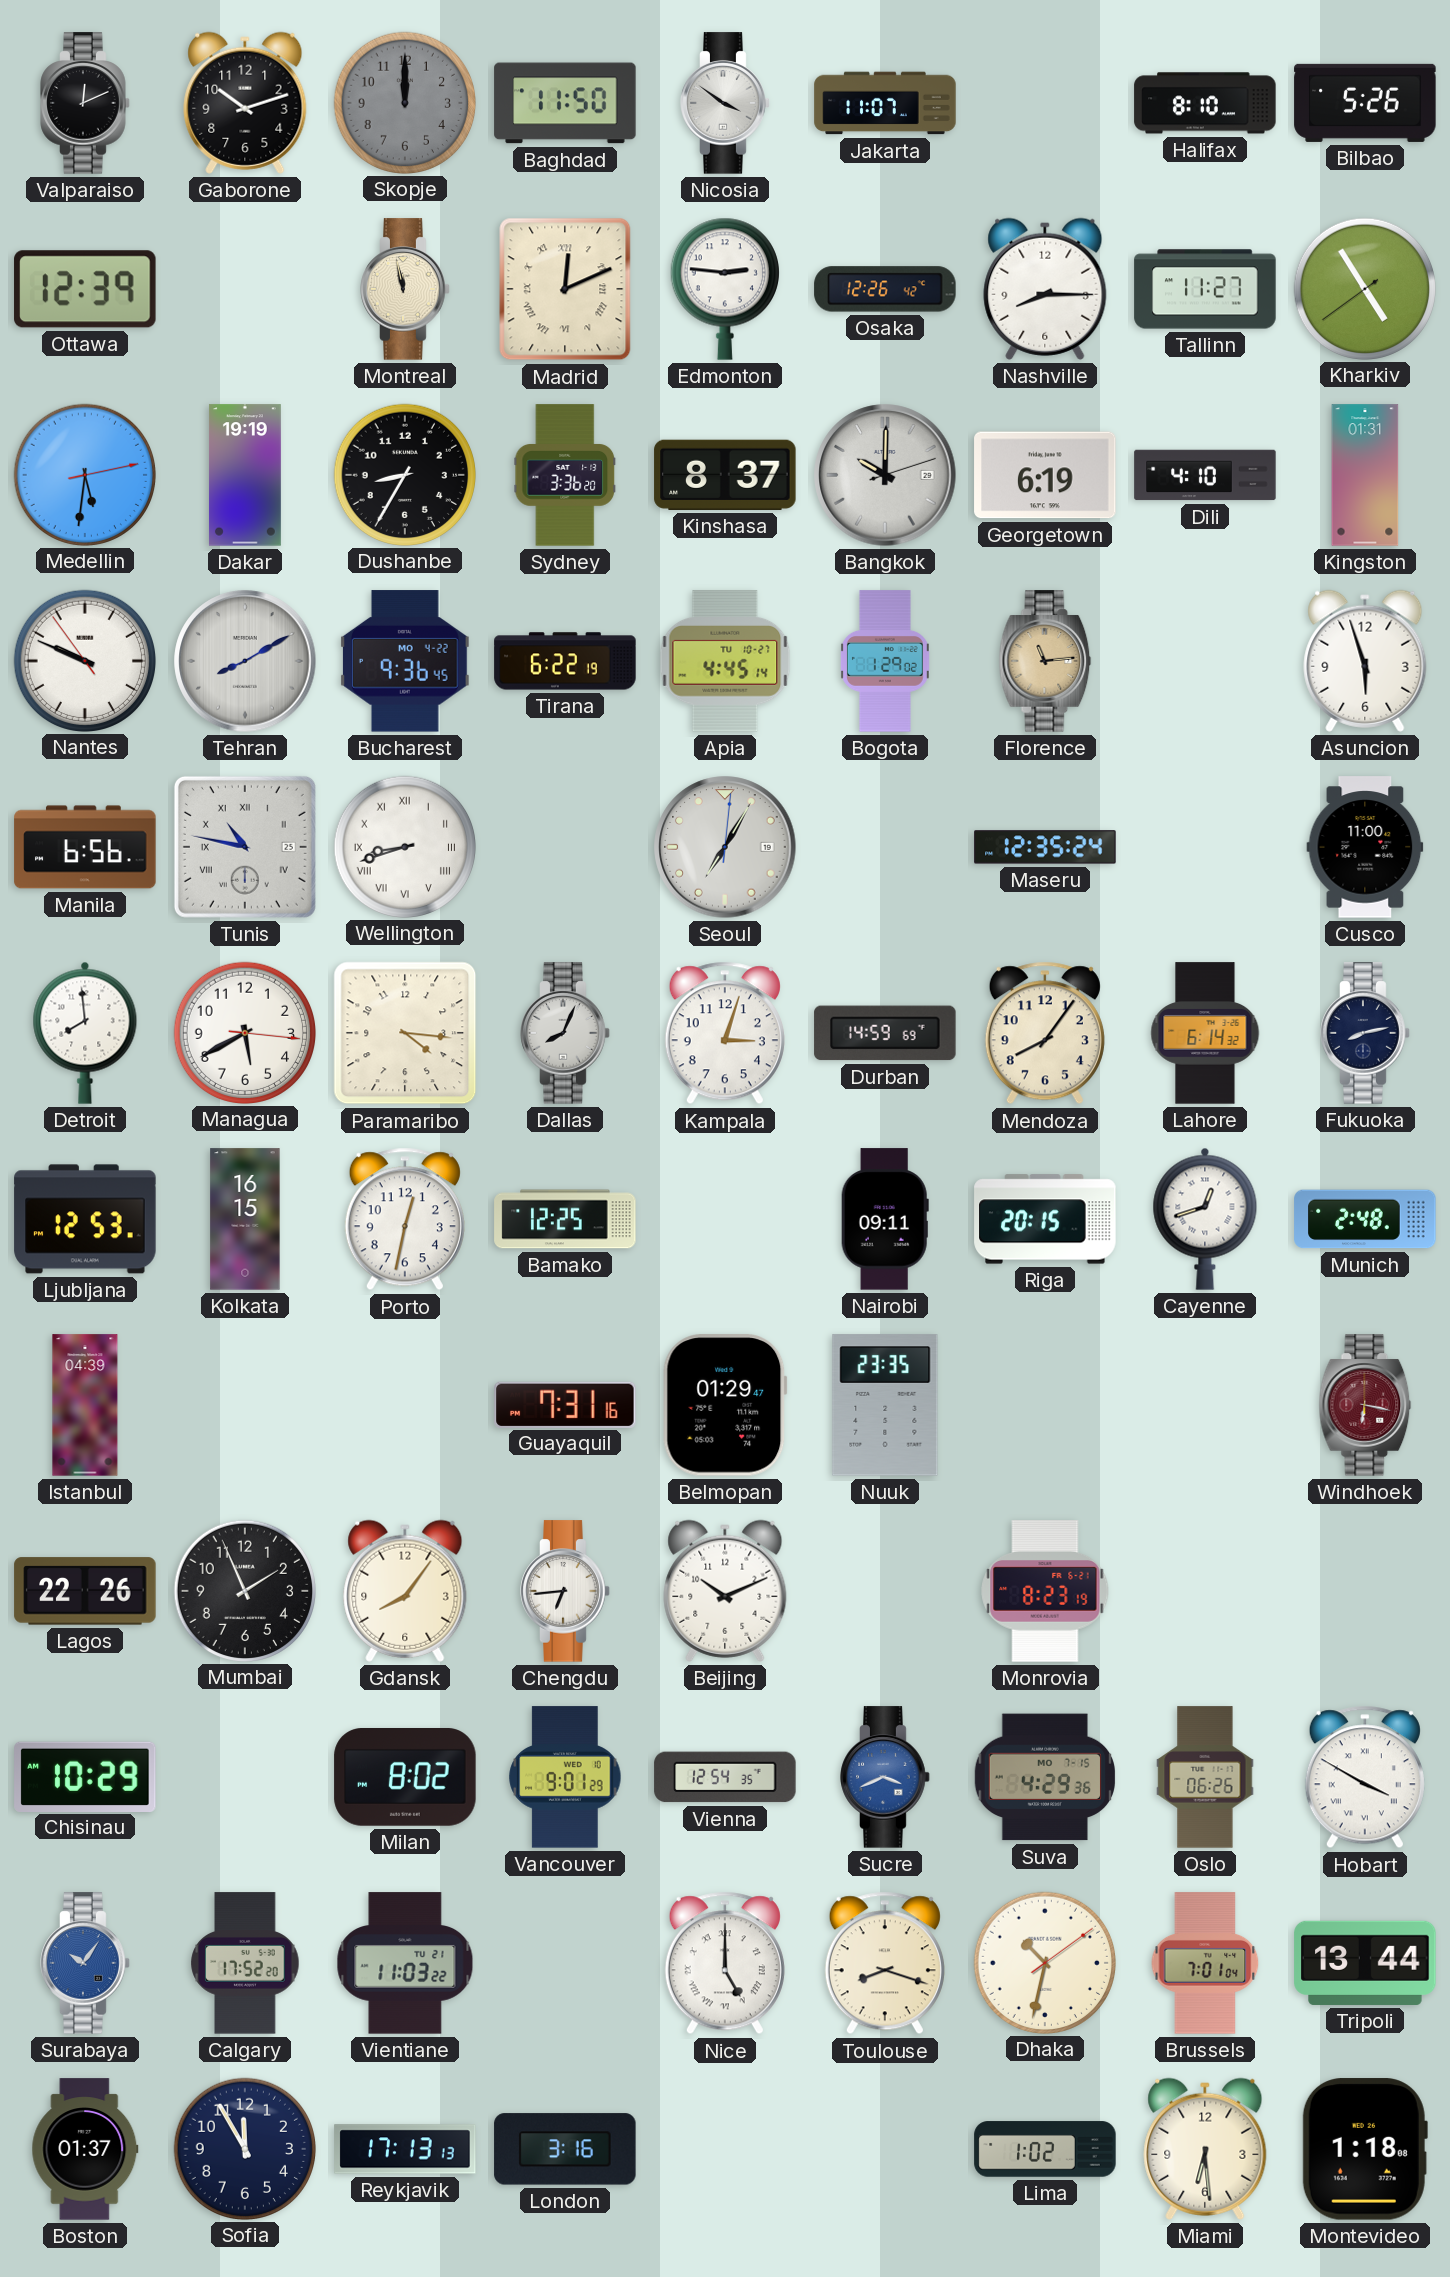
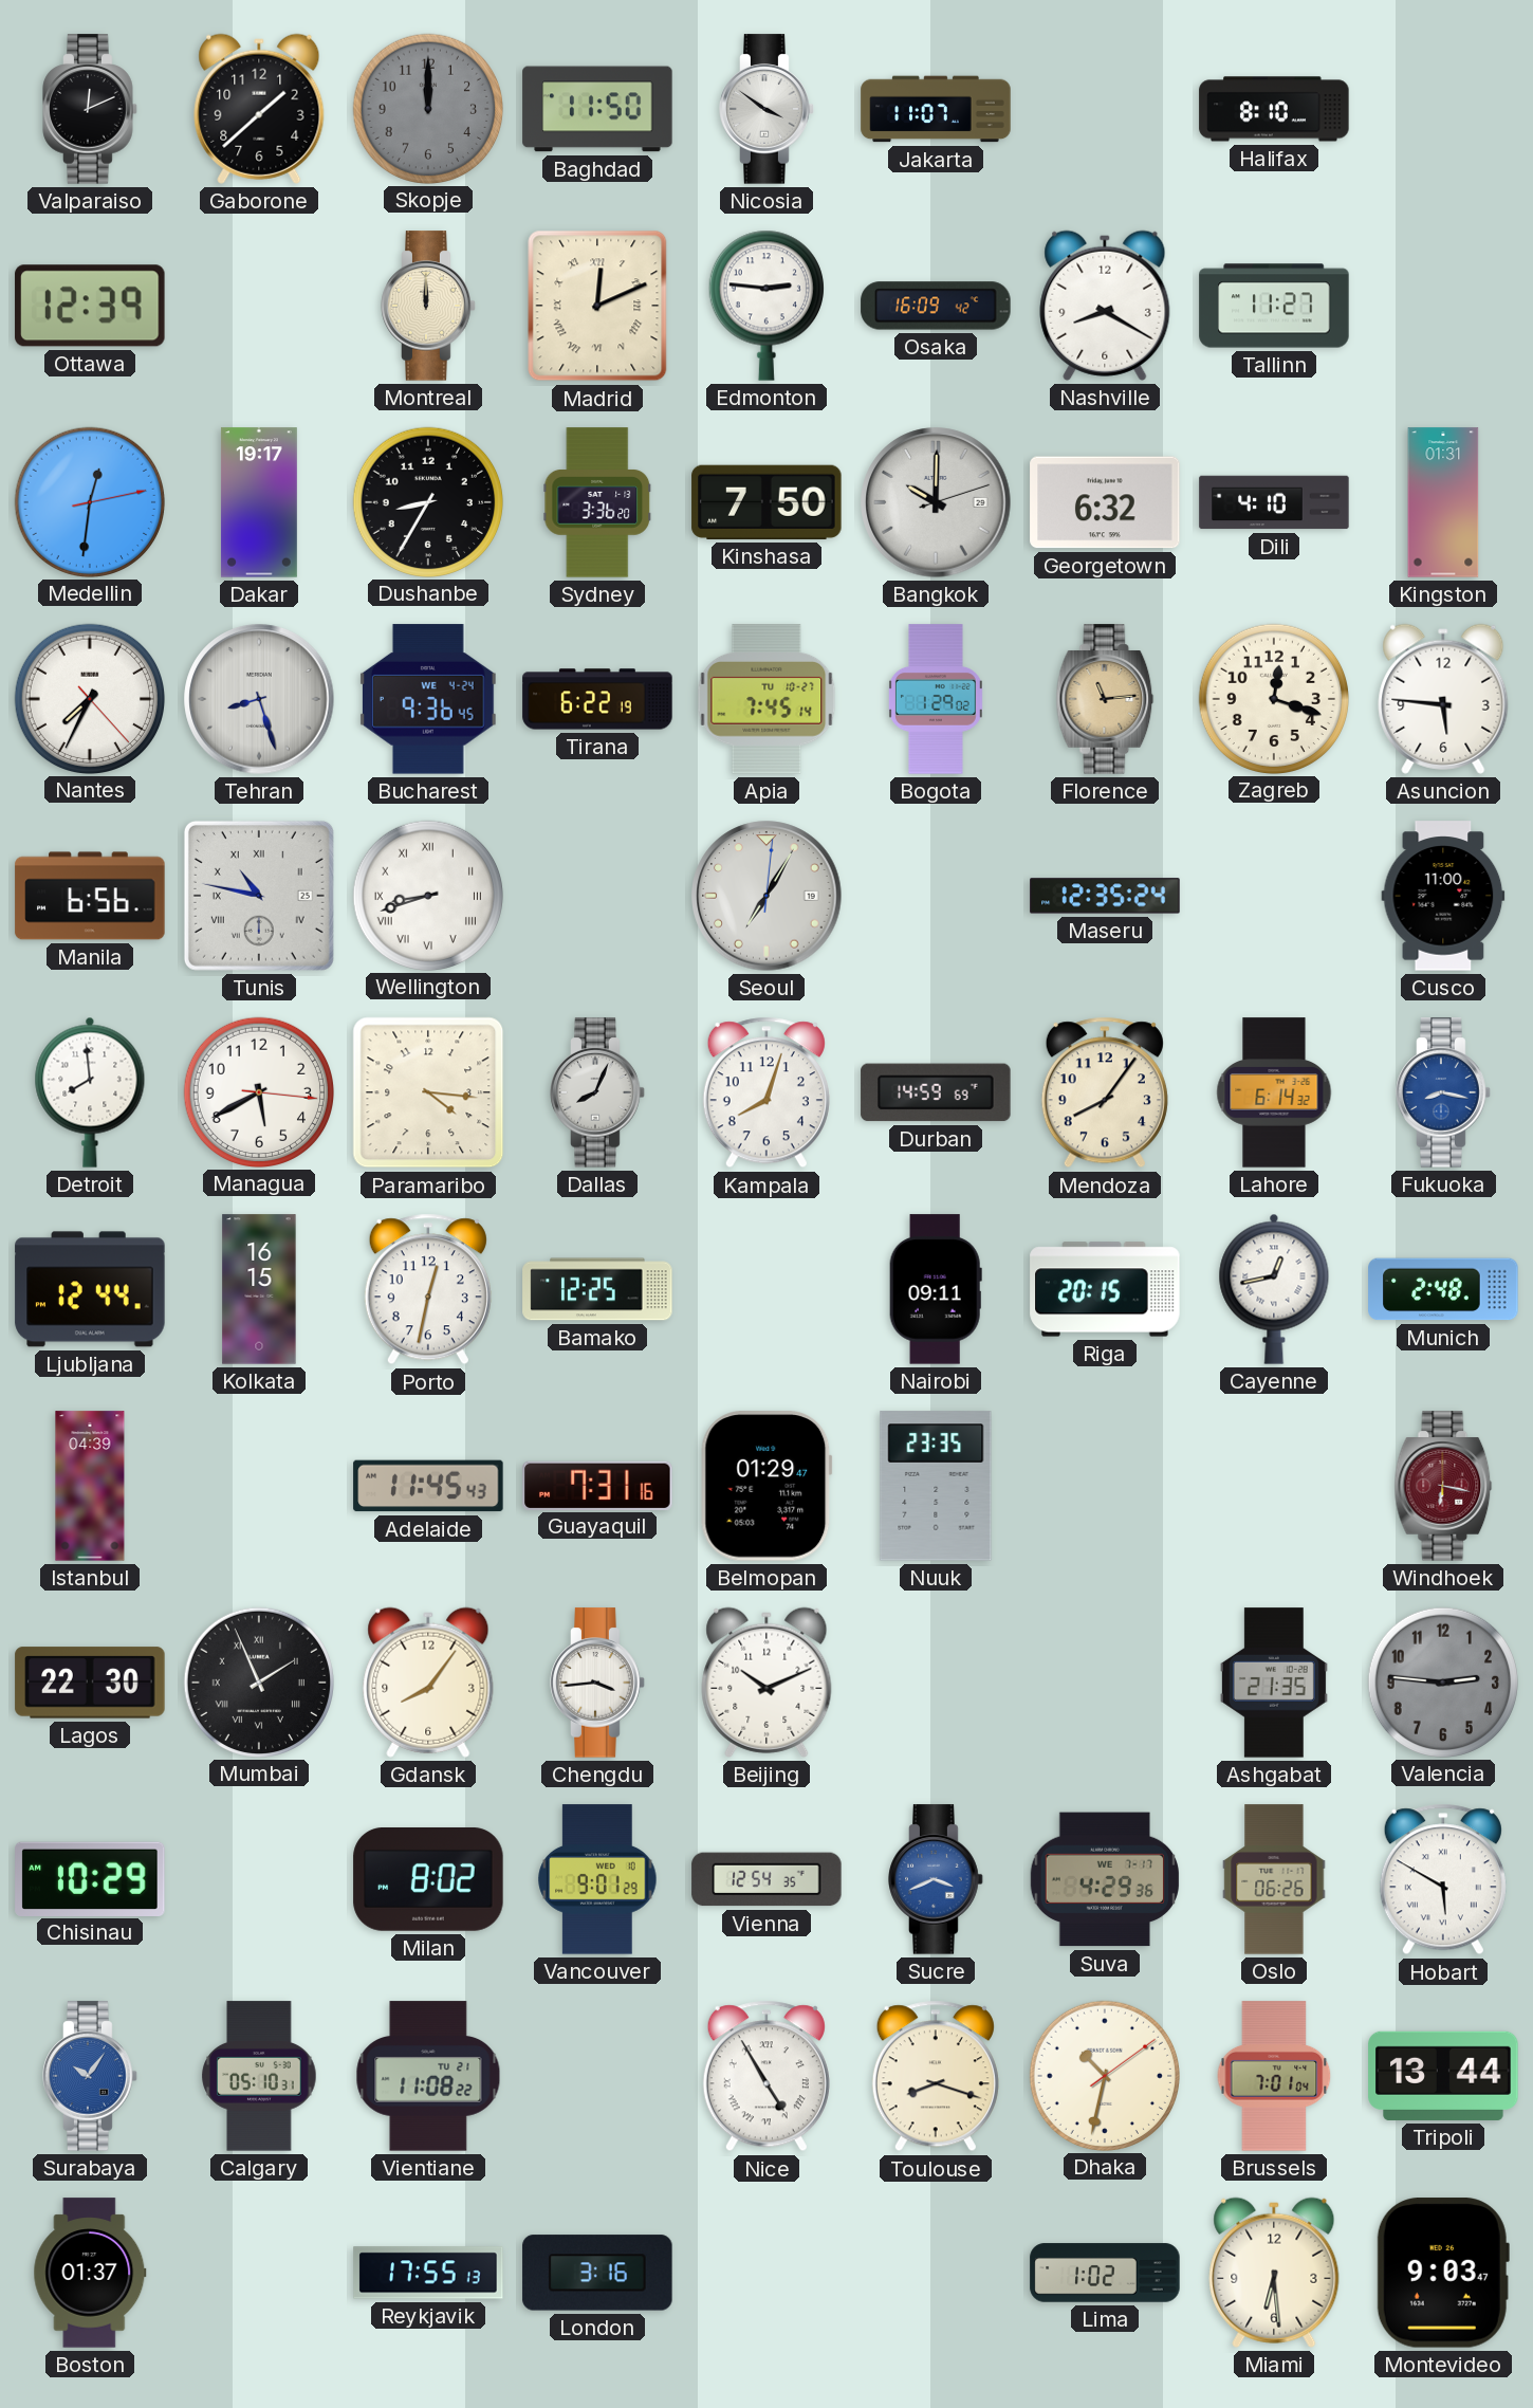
Gaborone: 10:12 -> 1:38
Bilbao: 5:26 -> none
Montreal: 11:58 -> 12:00
Osaka: 12:26 -> 16:09
Nashville: 8:15 -> 8:20
Kharkiv: 4:54 -> none
Medellin: 5:31 -> 12:31
Dakar: 19:19 -> 19:17
Kinshasa: 8:37 -> 7:50
Georgetown: 6:19 -> 6:32
Nantes: 9:48 -> 7:34
Tehran: 8:10 -> 8:27
Bucharest date: MO 4-22 -> WE 4-24
Apia: 4:45 -> 7:45
Zagreb: none -> 12:18
Asuncion: 5:57 -> 5:46
Kampala: 3:03 -> 8:03
Fukuoka: 8:13 -> 8:17
Fukuoka dial: navy -> blue
Ljubljana: 12:53 -> 12:44
Cayenne: 12:42 -> 12:43
Adelaide: none -> 11:45
Lagos: 22:26 -> 22:30
Mumbai numerals: Arabic -> Roman
Chengdu: 6:44 -> 3:44
Monrovia: 8:23 -> none
Ashgabat: none -> 21:35
Valencia: none -> 2:46
Suva date: MO 7-15 -> WE 7-17
Hobart: 3:50 -> 5:50
Calgary: 17:52 -> 05:10
Vientiane: 11:03 -> 11:08
Nice: 5:00 -> 4:55
Sofia: 11:55 -> none
Reykjavik: 17:13 -> 17:55
Montevideo: 1:18 -> 9:03
